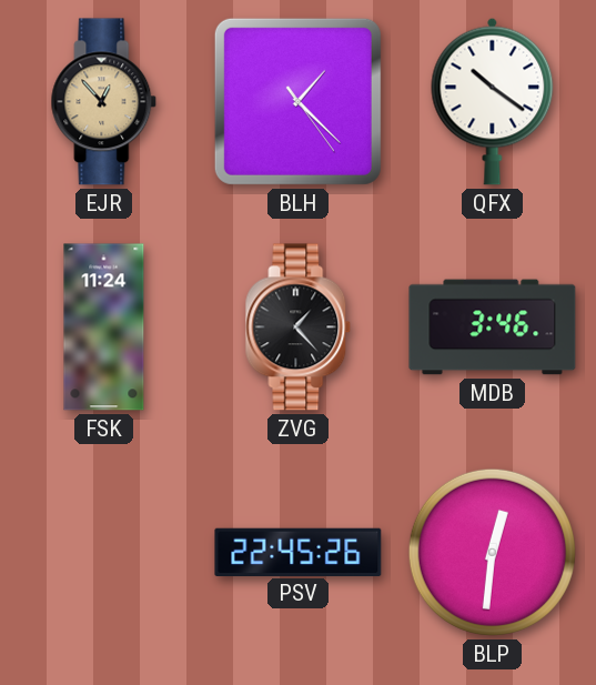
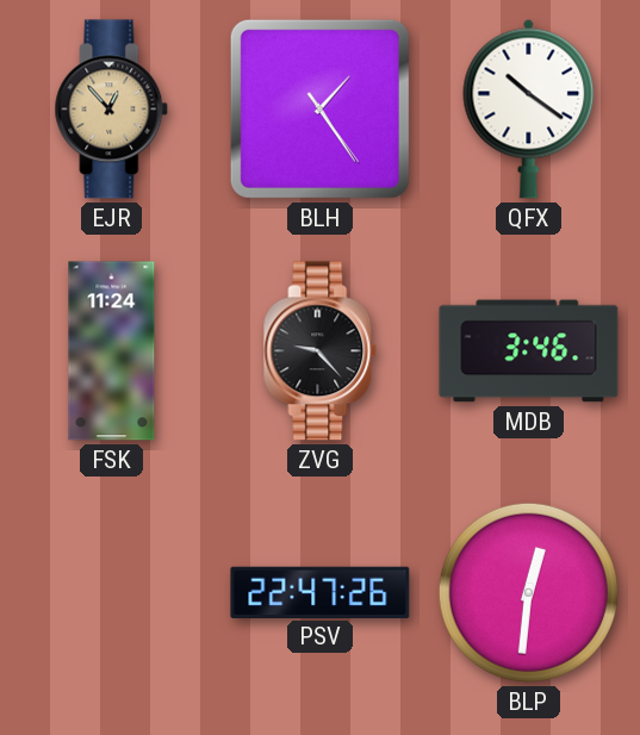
BLH: 1:22 -> 1:24
ZVG: 1:23 -> 9:23
PSV: 22:45 -> 22:47
